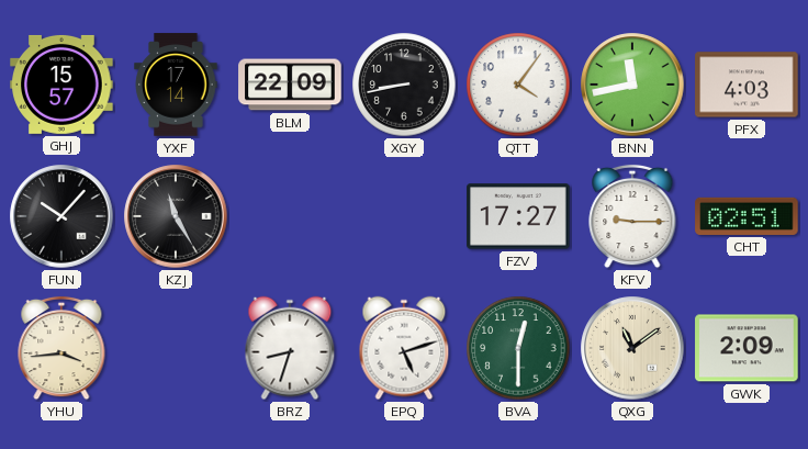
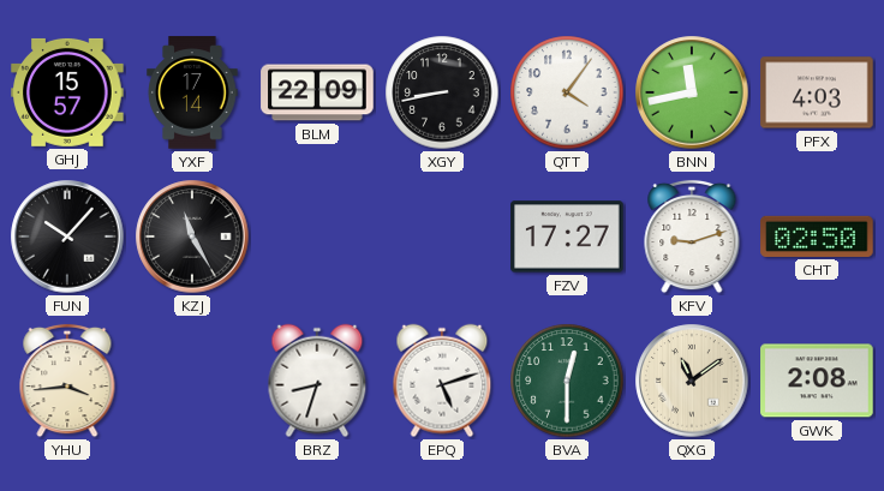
KFV: 9:15 -> 9:12
CHT: 02:51 -> 02:50
GWK: 2:09 -> 2:08
